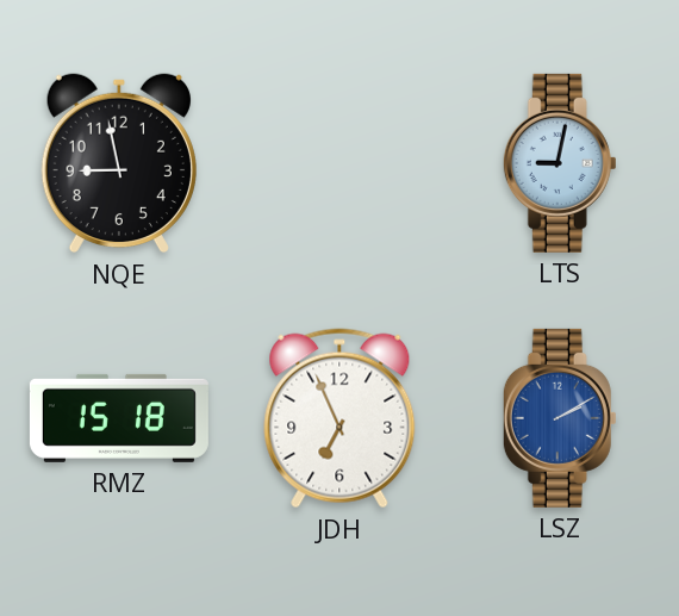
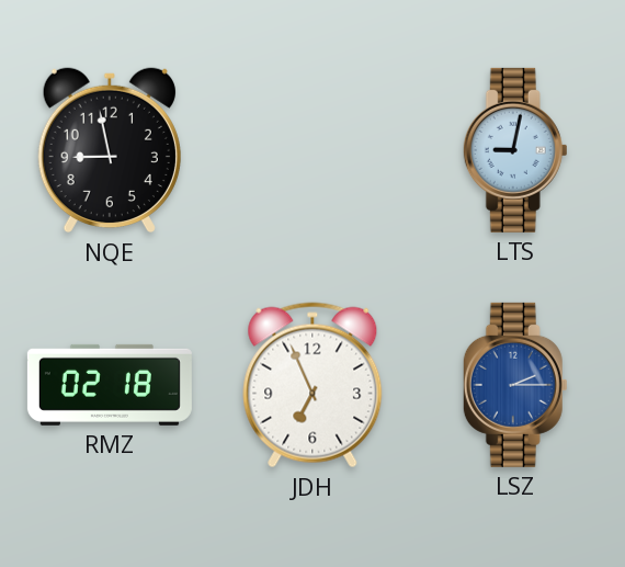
RMZ: 15:18 -> 02:18
LSZ: 2:10 -> 2:15
